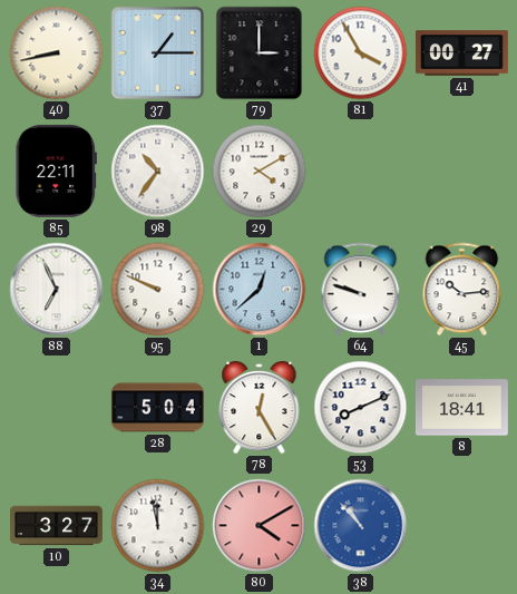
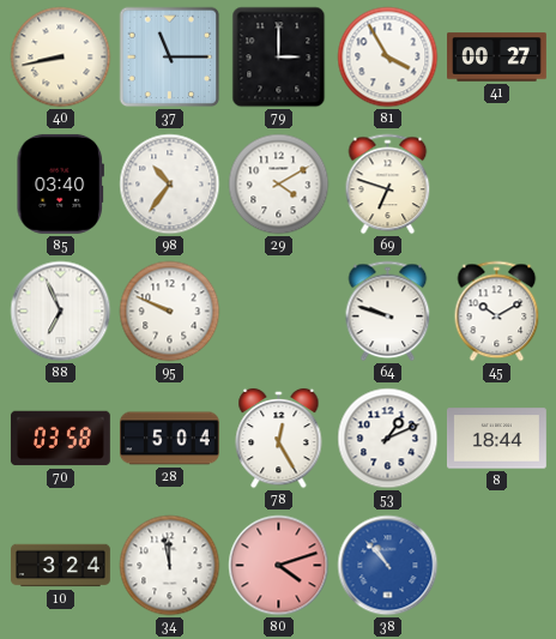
37: 1:15 -> 11:15
85: 22:11 -> 03:40
69: none -> 6:48
1: 12:38 -> none
45: 10:14 -> 10:10
70: none -> 03:58
53: 8:11 -> 1:11
8: 18:41 -> 18:44
10: 3:27 -> 3:24
80: 4:10 -> 4:12
